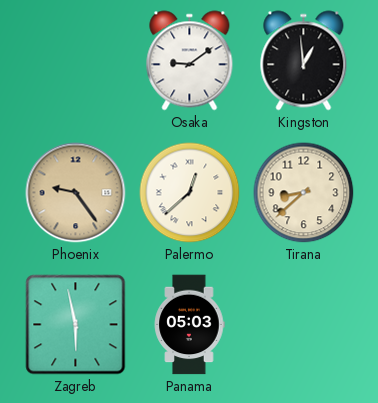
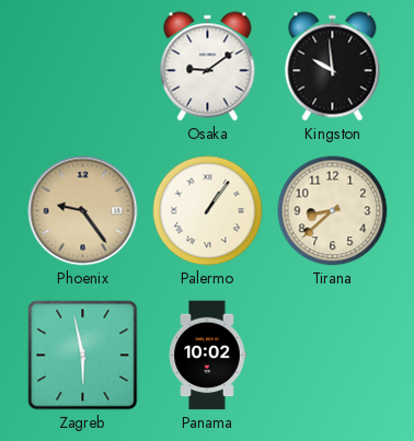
Kingston: 12:59 -> 9:59
Palermo: 12:38 -> 1:06
Panama: 05:03 -> 10:02
